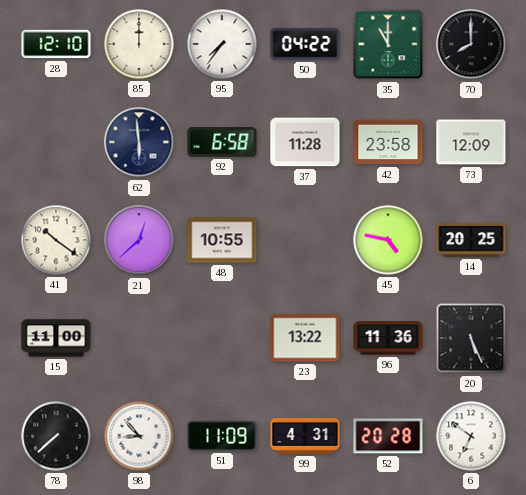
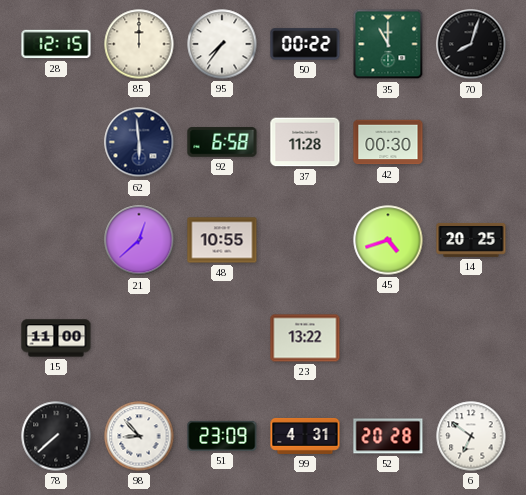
28: 12:10 -> 12:15
50: 04:22 -> 00:22
70: 8:00 -> 8:03
42: 23:58 -> 00:30
73: 12:09 -> none
41: 10:21 -> none
45: 4:47 -> 4:42
96: 11:36 -> none
20: 5:26 -> none
51: 11:09 -> 23:09
